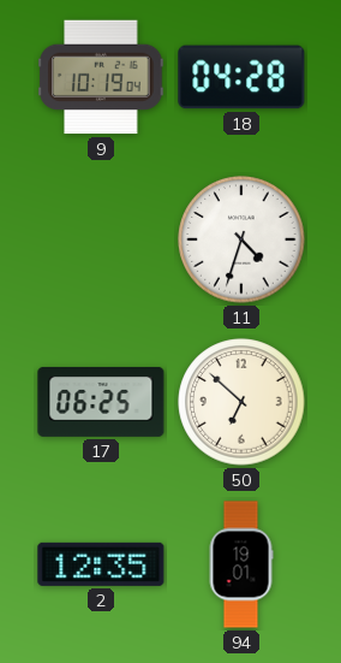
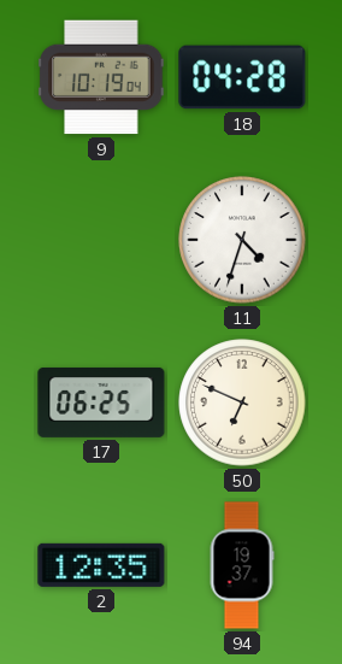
50: 6:52 -> 6:49
94: 19:01 -> 19:37
